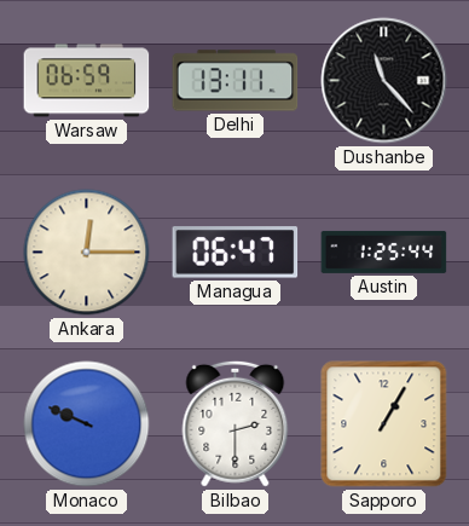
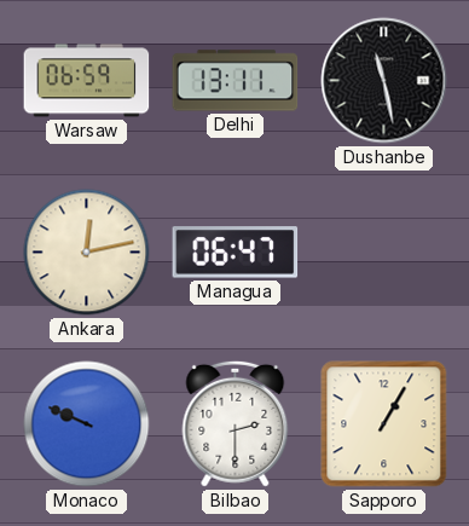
Dushanbe: 11:23 -> 11:28
Ankara: 12:15 -> 12:13
Austin: 1:25 -> none
